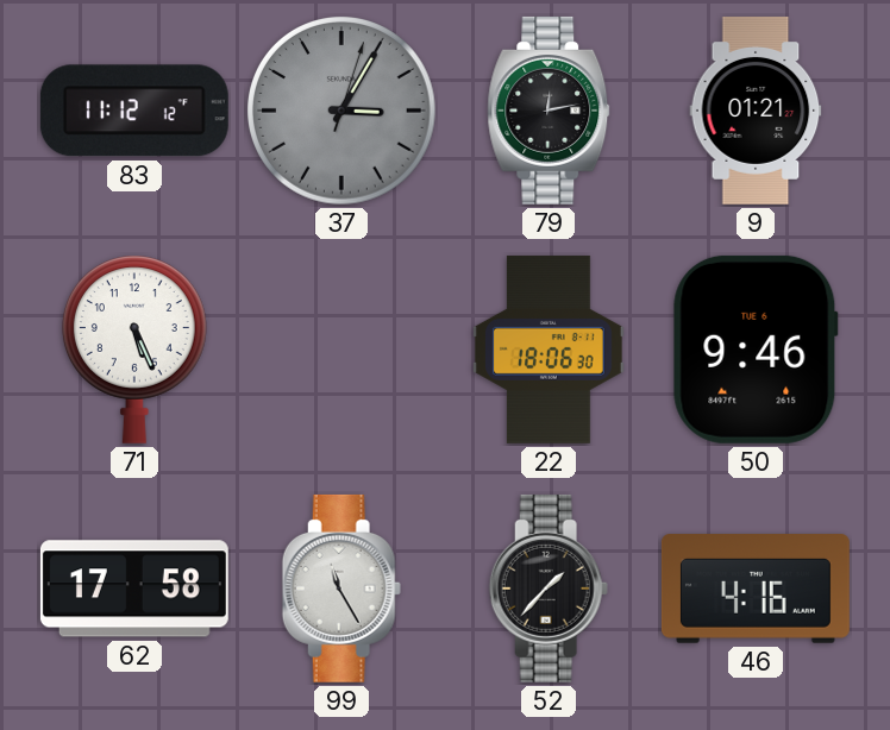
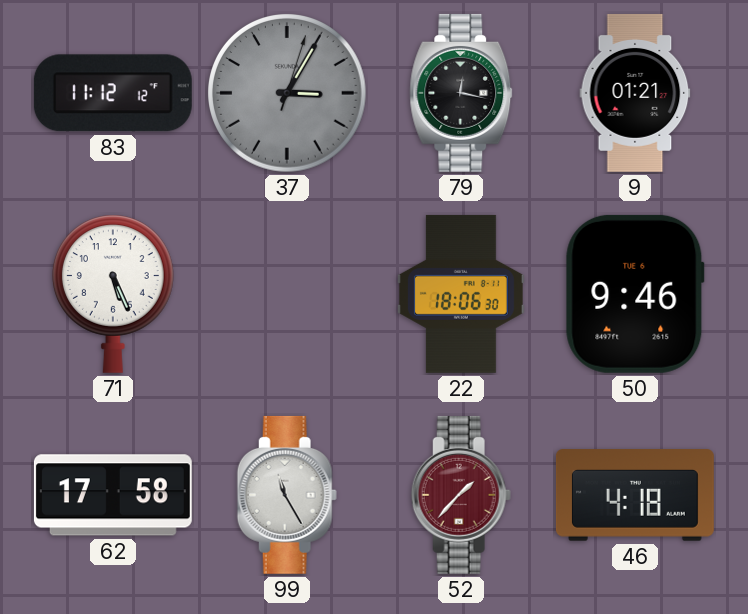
79: 12:13 -> 12:17
52 dial: black -> burgundy
46: 4:16 -> 4:18
